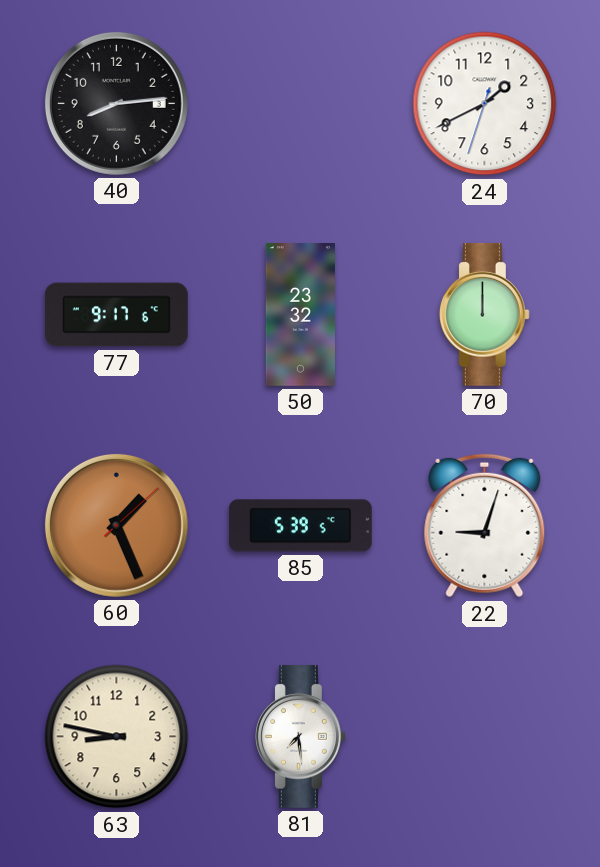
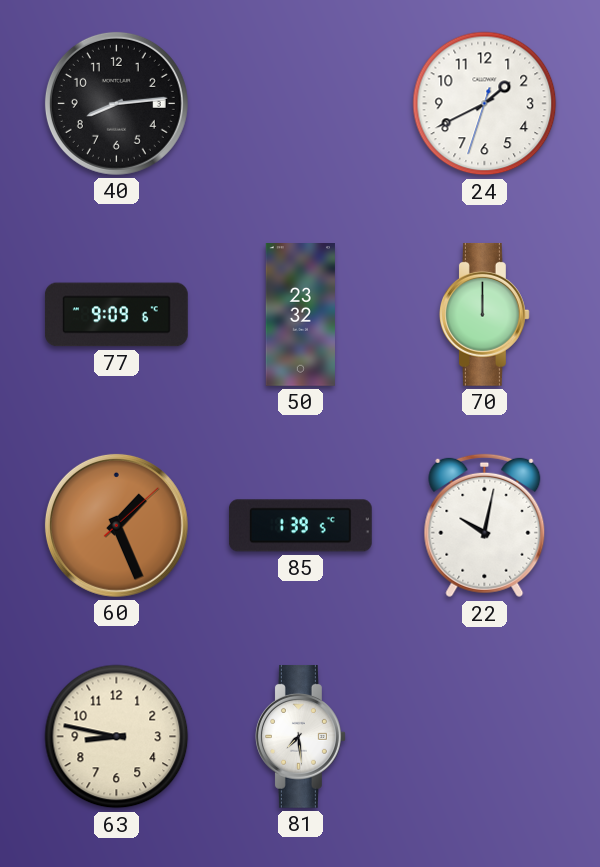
77: 9:17 -> 9:09
85: 5:39 -> 1:39
22: 9:03 -> 10:02
